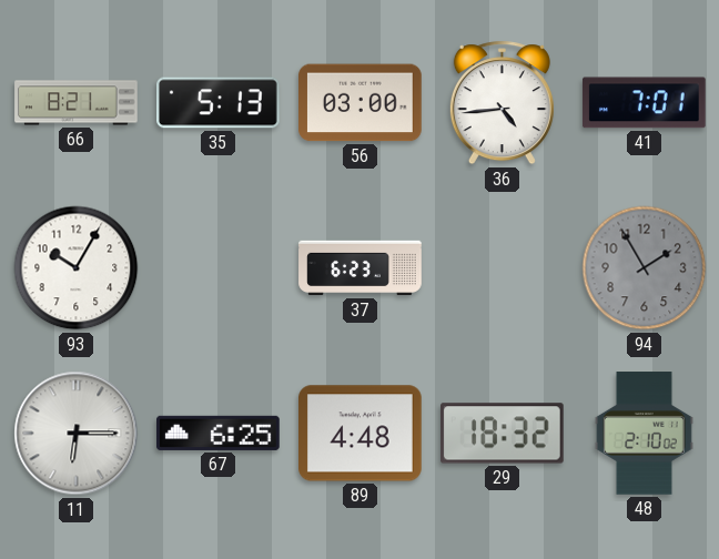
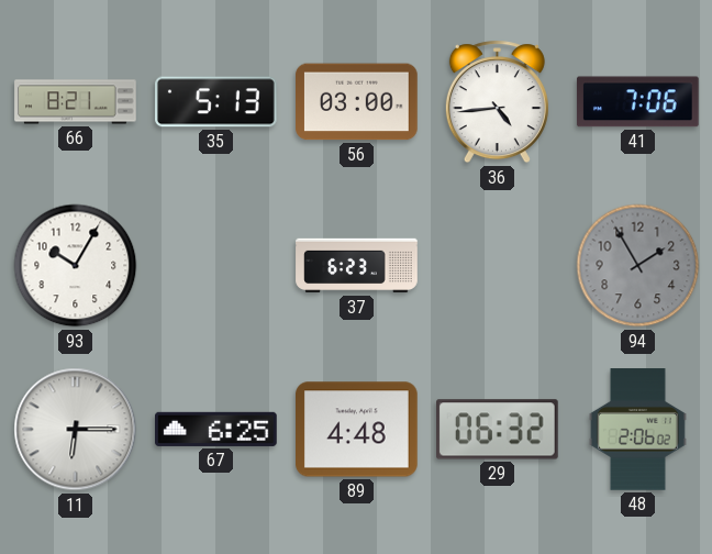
41: 7:01 -> 7:06
29: 18:32 -> 06:32
48: 2:10 -> 2:06
